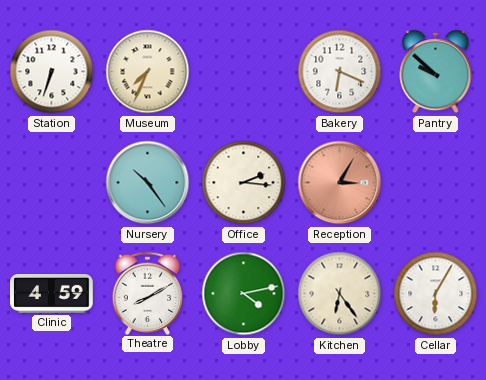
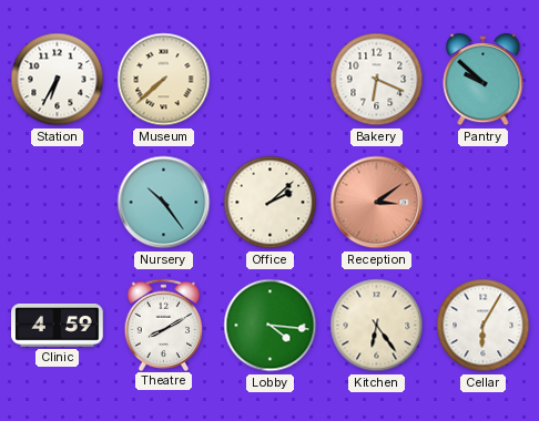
Station: 6:33 -> 6:35
Museum: 7:34 -> 7:38
Office: 2:16 -> 2:08
Reception: 3:05 -> 3:09
Lobby: 4:13 -> 4:16
